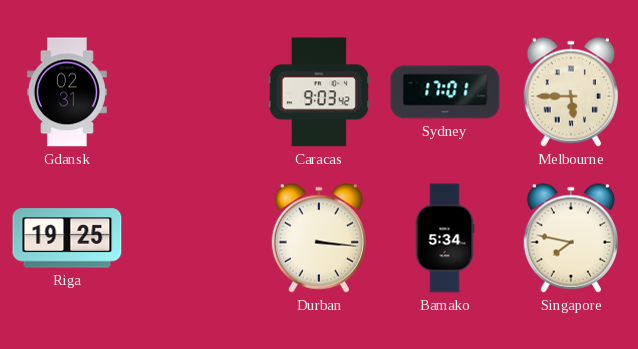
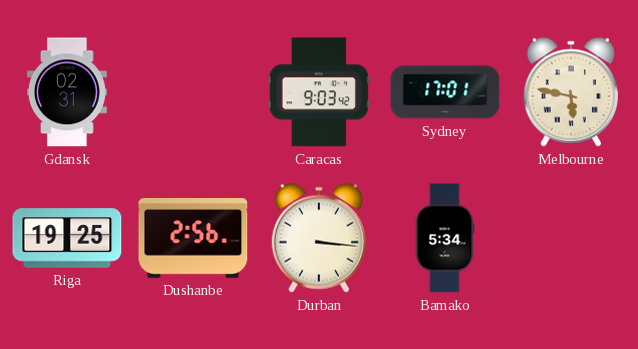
Melbourne: 5:45 -> 5:47
Dushanbe: none -> 2:56
Singapore: 7:47 -> none
